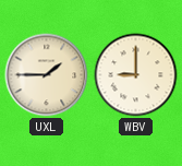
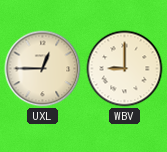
UXL: 1:45 -> 12:45
